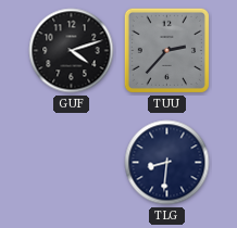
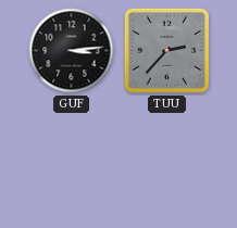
GUF: 4:12 -> 3:14
TLG: 8:31 -> none
